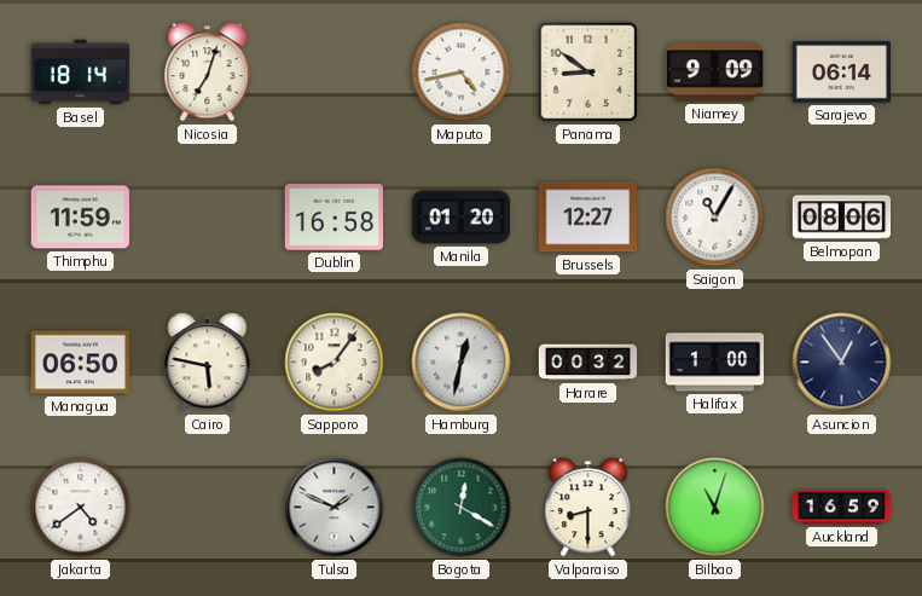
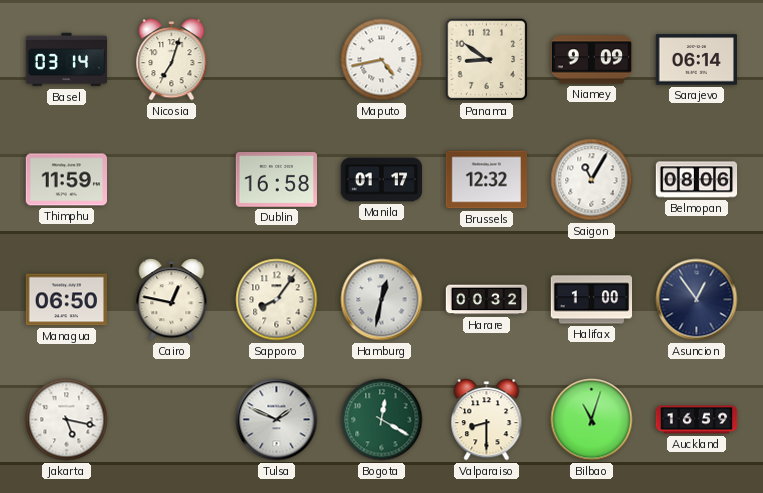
Basel: 18:14 -> 03:14
Manila: 01:20 -> 01:17
Brussels: 12:27 -> 12:32
Cairo: 5:47 -> 12:47
Jakarta: 4:39 -> 5:17
